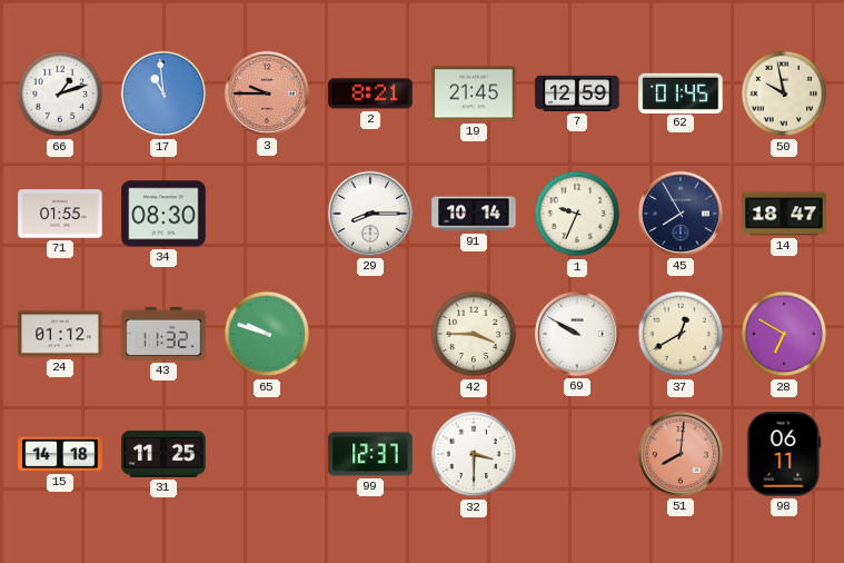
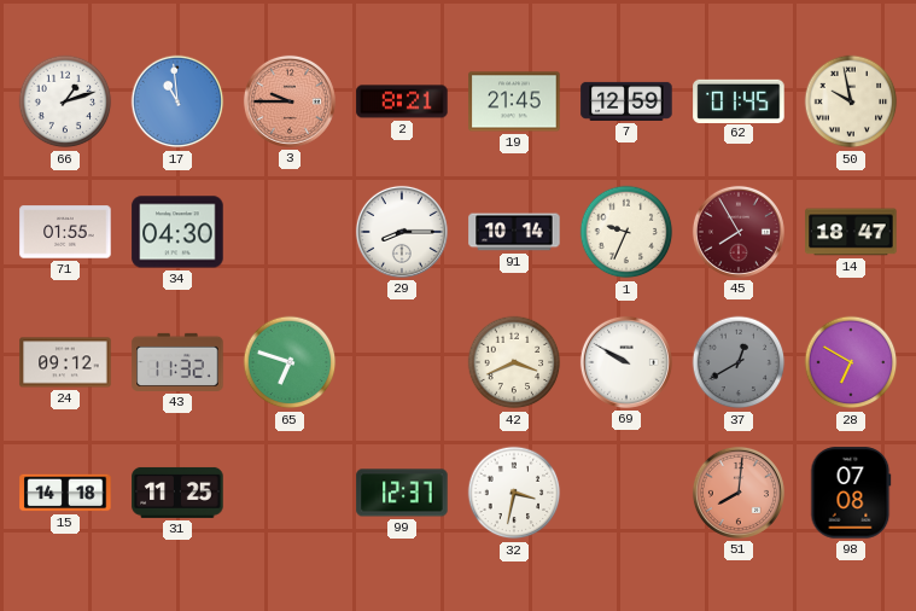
34: 08:30 -> 04:30
45 dial: navy -> burgundy
24: 01:12 -> 09:12
65: 9:48 -> 6:48
42: 3:45 -> 3:41
37 dial: cream -> grey
32: 3:30 -> 3:32
98: 06:11 -> 07:08
